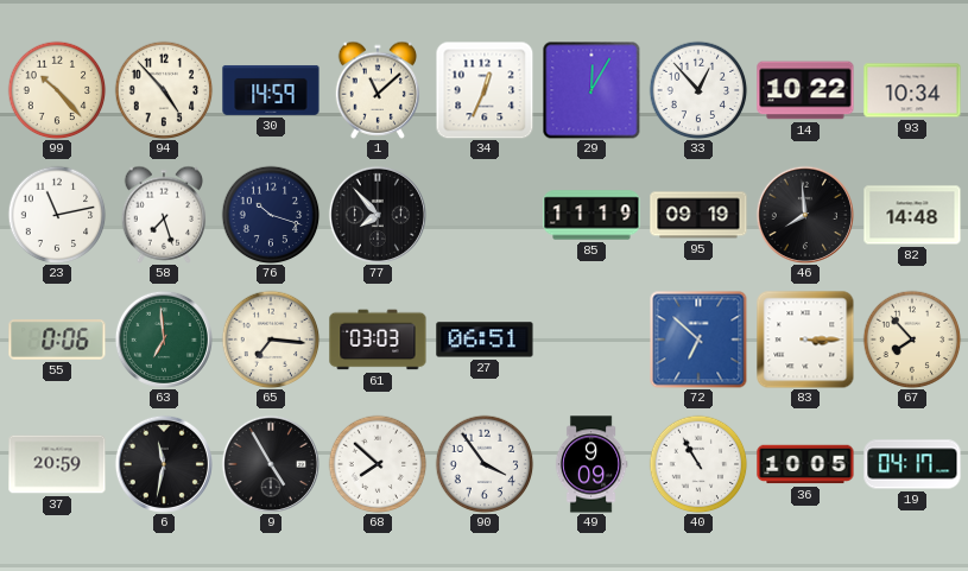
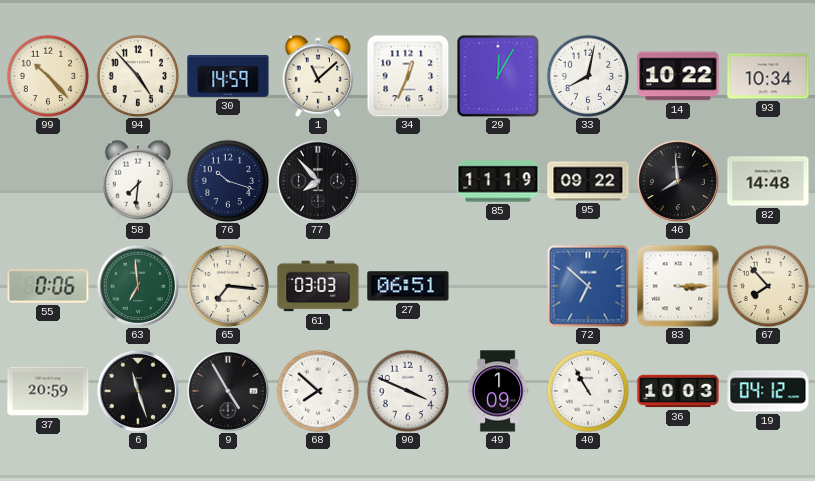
33: 12:53 -> 8:02
23: 11:13 -> none
58: 7:27 -> 7:31
95: 09:19 -> 09:22
6: 11:32 -> 11:27
90: 3:54 -> 3:49
49: 9:09 -> 1:09
36: 10:05 -> 10:03
19: 04:17 -> 04:12
